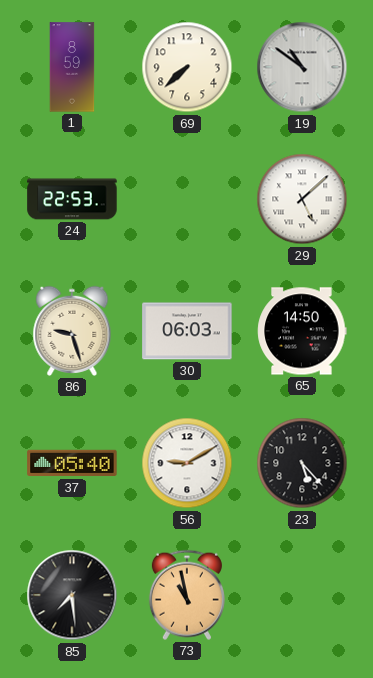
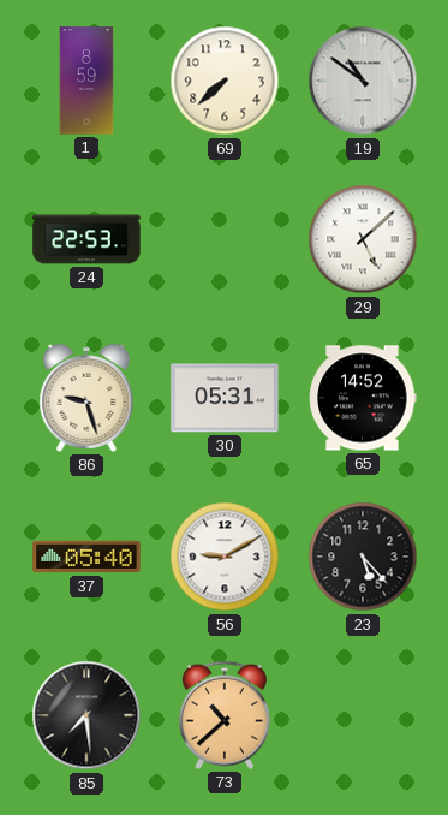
30: 06:03 -> 05:31
65: 14:50 -> 14:52
73: 10:58 -> 10:38
